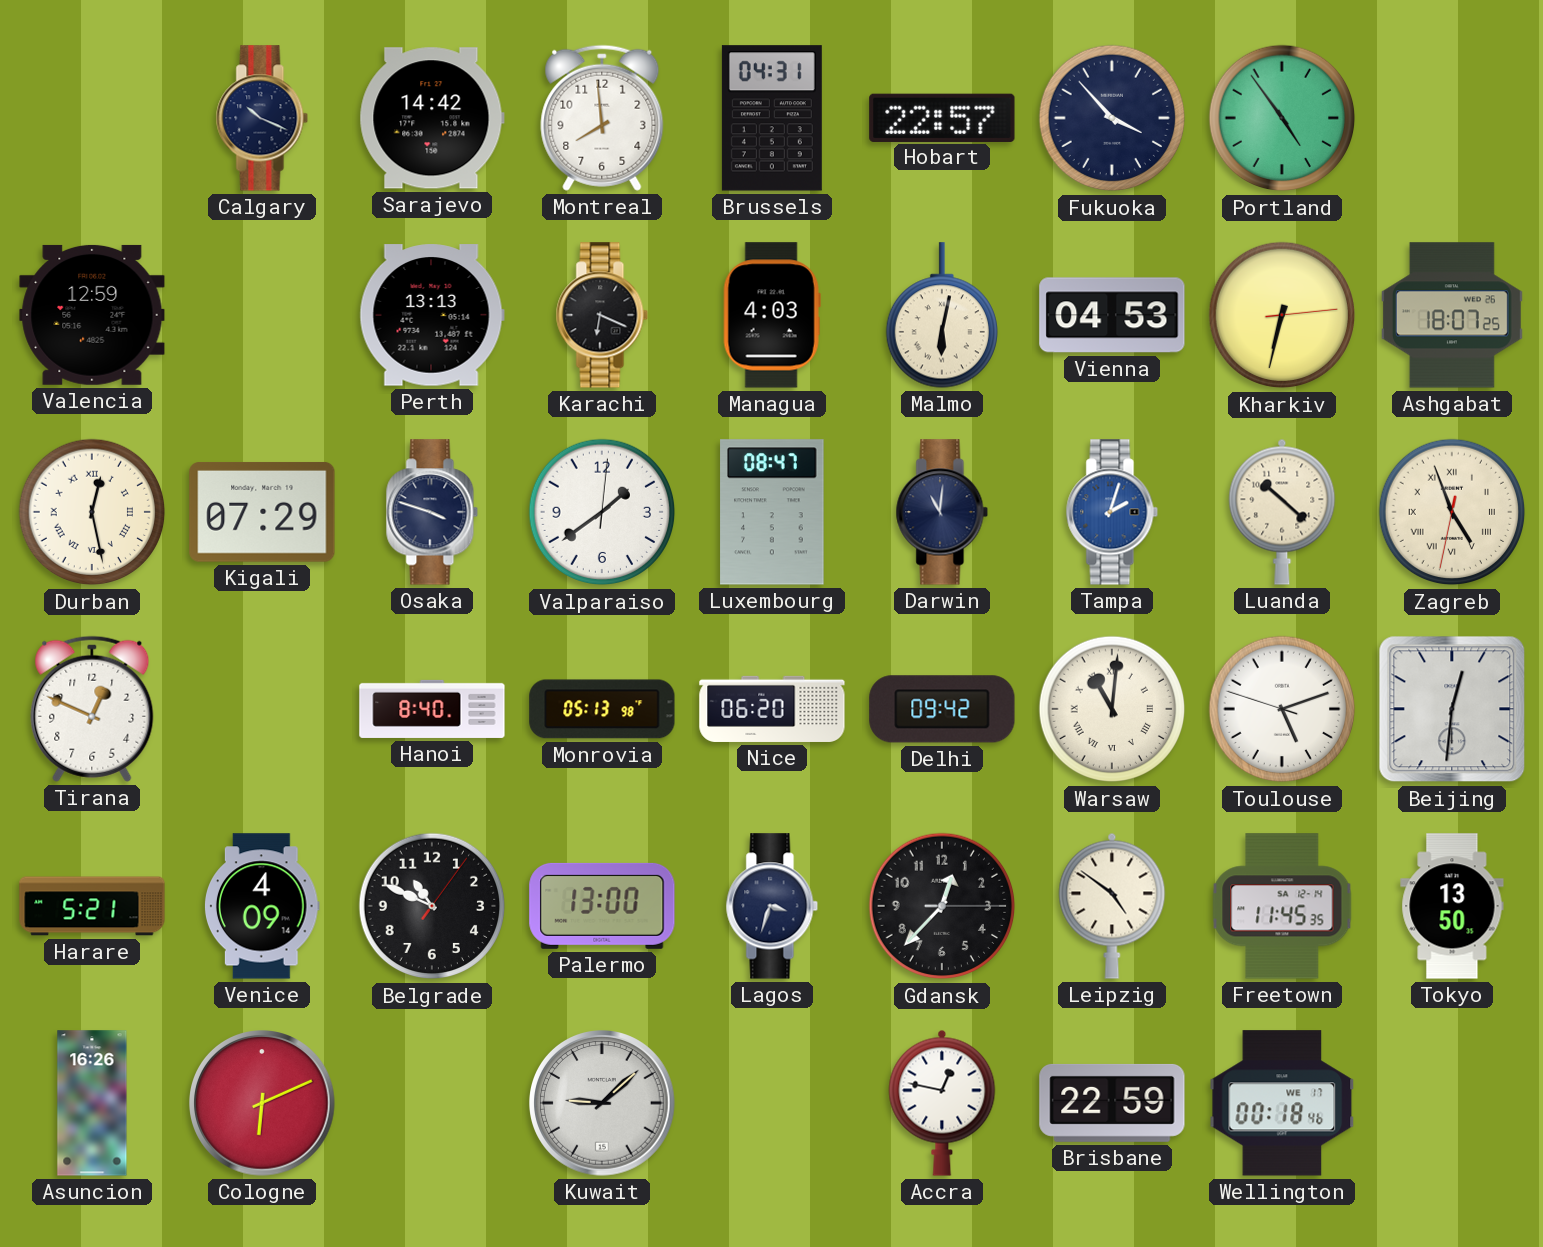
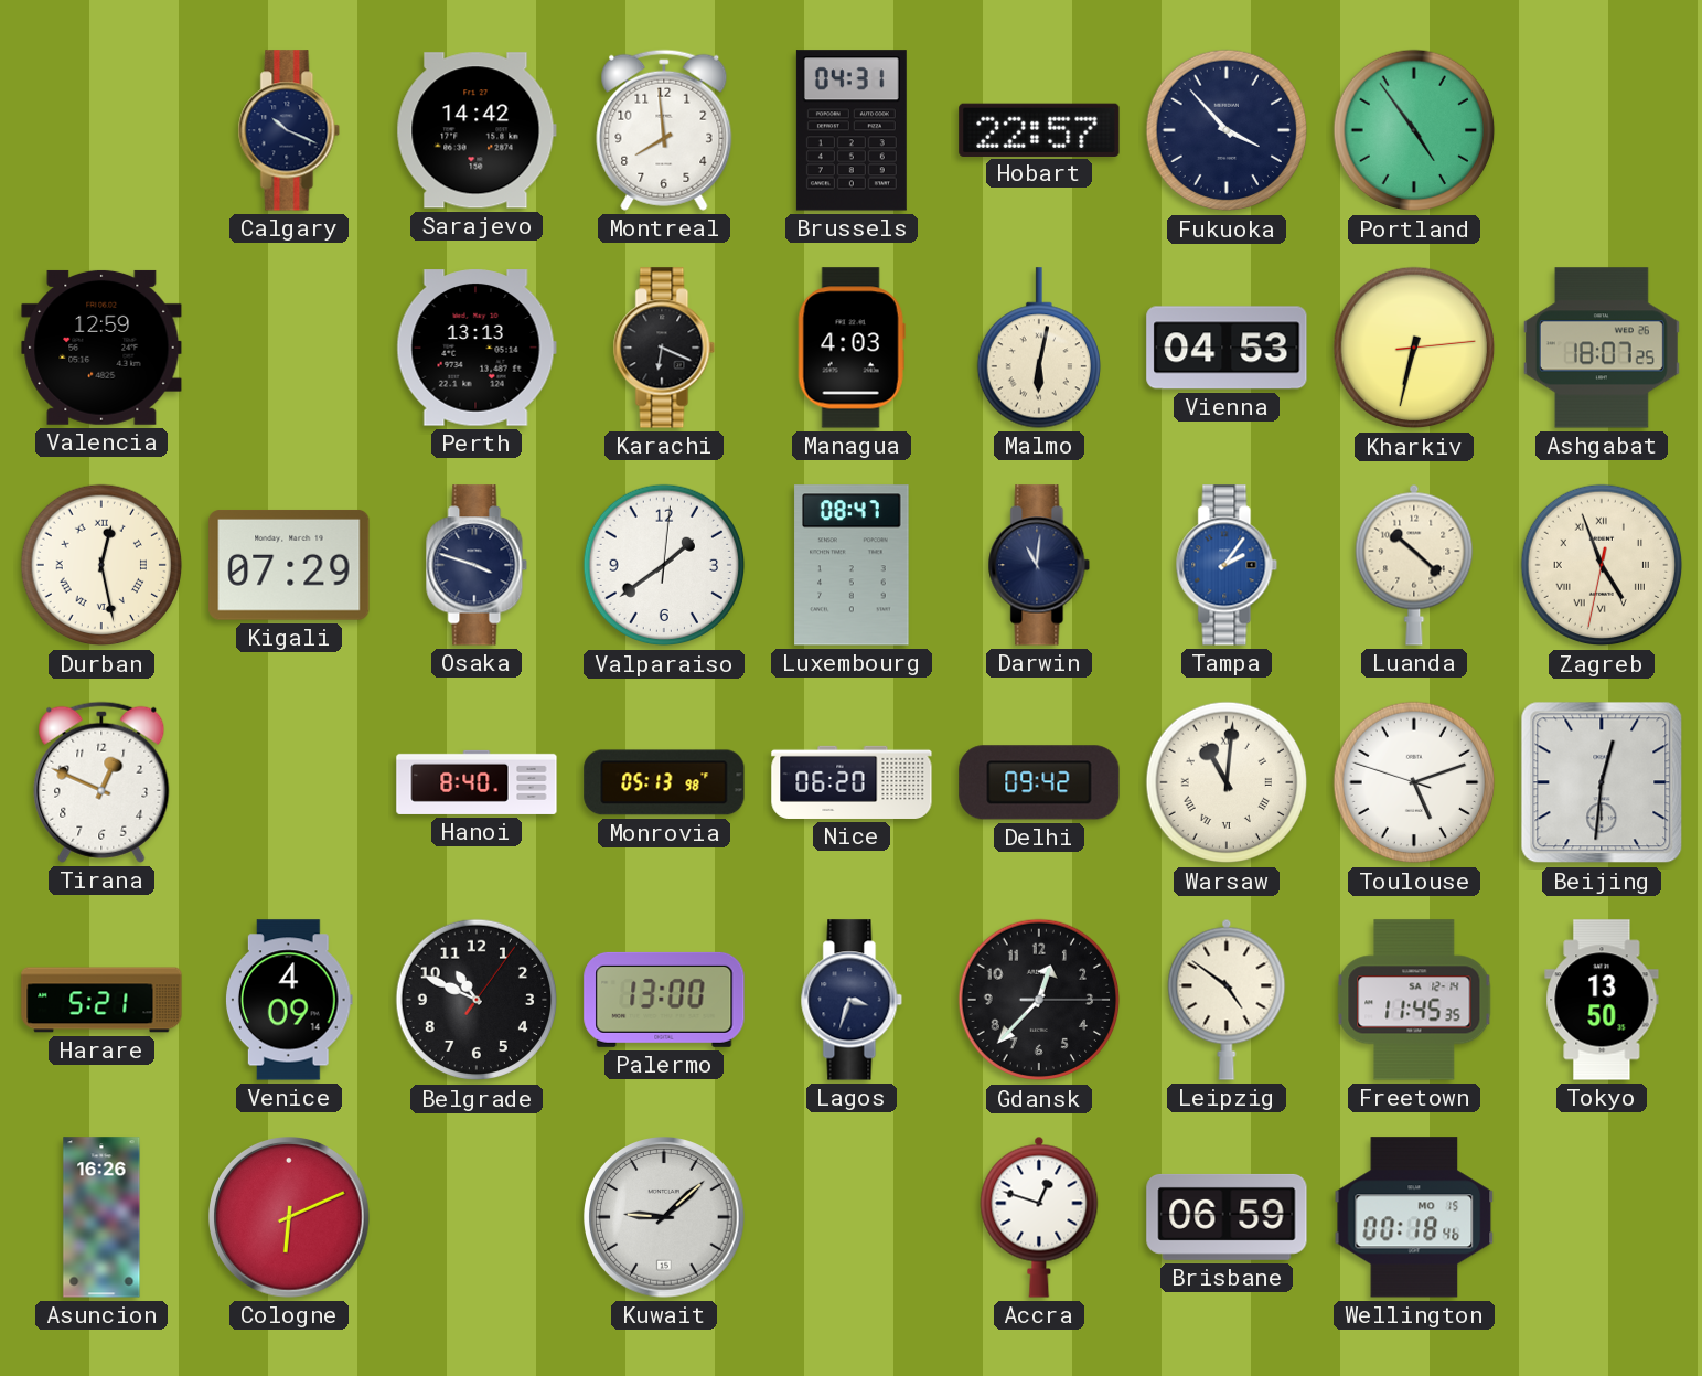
Tampa: 2:03 -> 2:06
Accra: 12:47 -> 12:48
Brisbane: 22:59 -> 06:59
Wellington date: WE 17 -> MO 15
